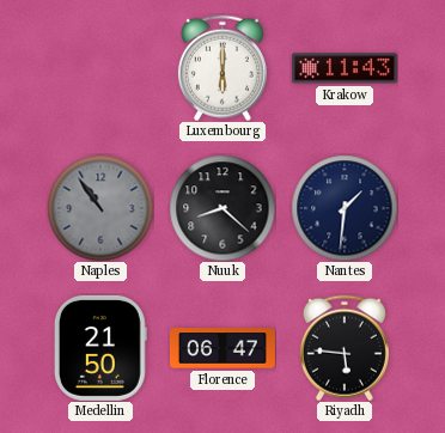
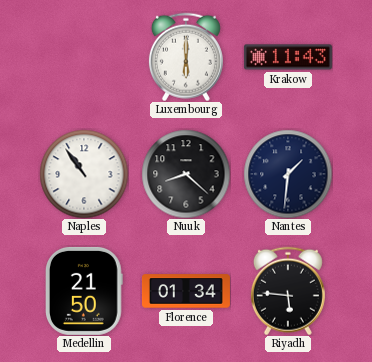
Naples dial: grey -> white
Florence: 06:47 -> 01:34
